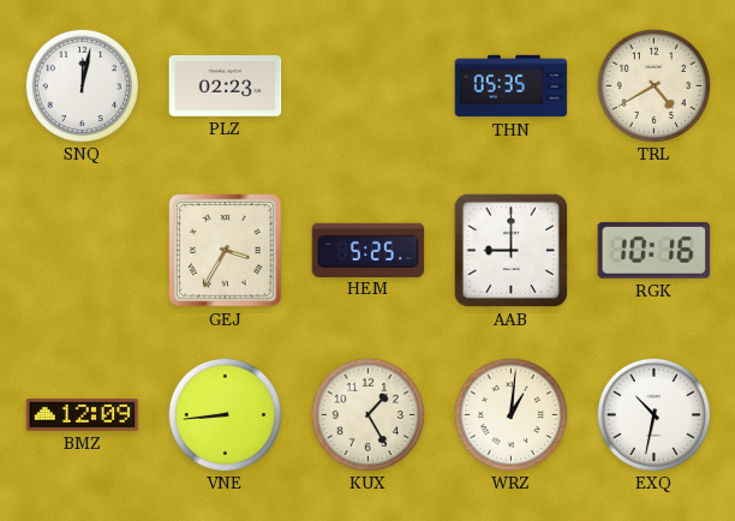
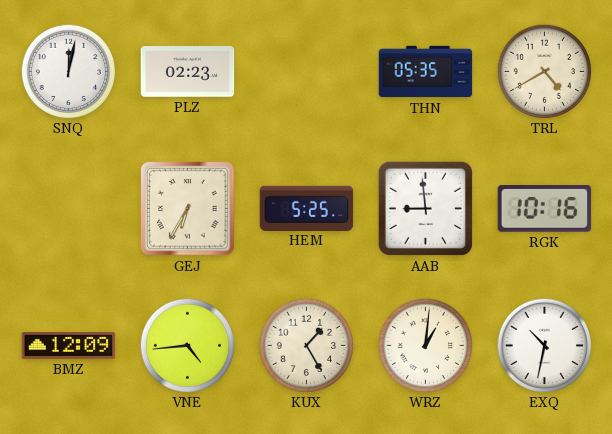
GEJ: 3:35 -> 6:35
AAB: 9:00 -> 8:59
VNE: 8:44 -> 4:44
